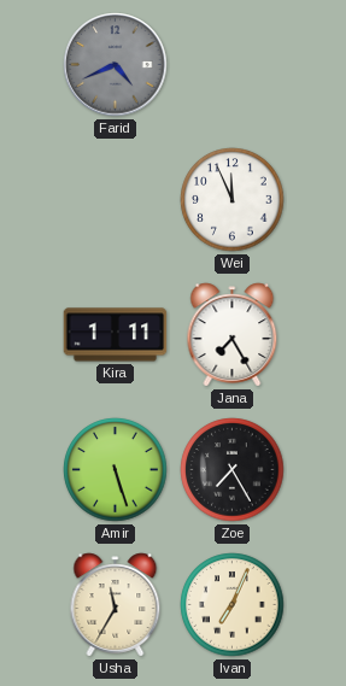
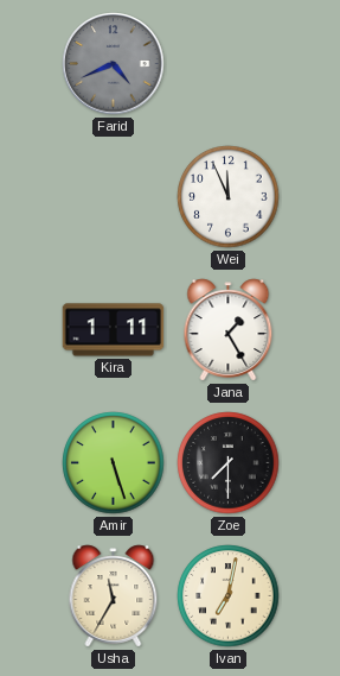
Jana: 7:25 -> 1:25
Zoe: 7:25 -> 7:30
Ivan: 7:04 -> 7:02
